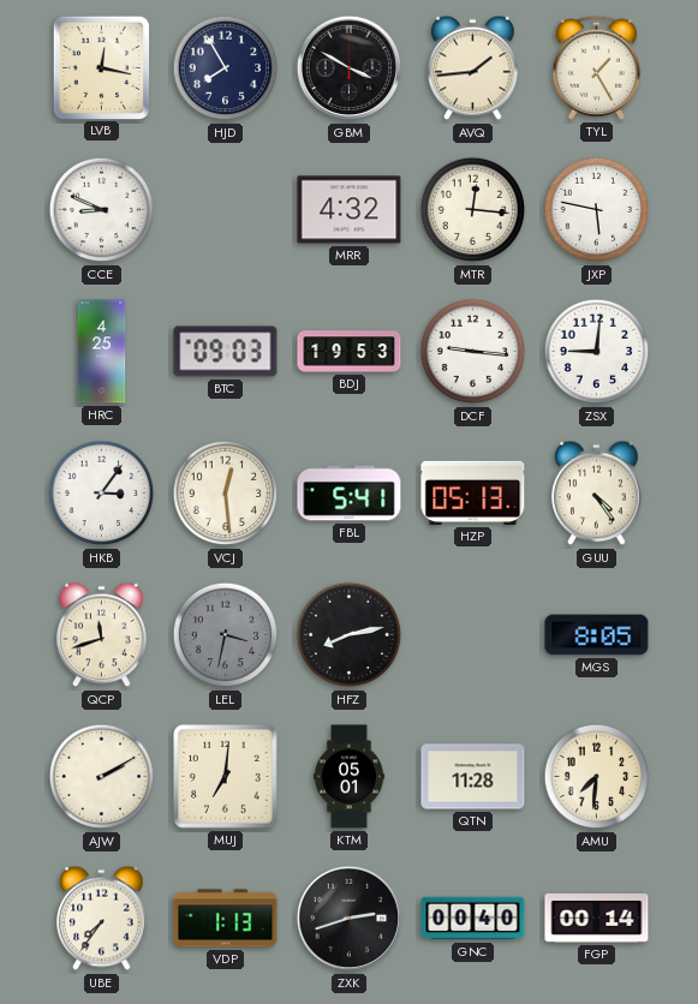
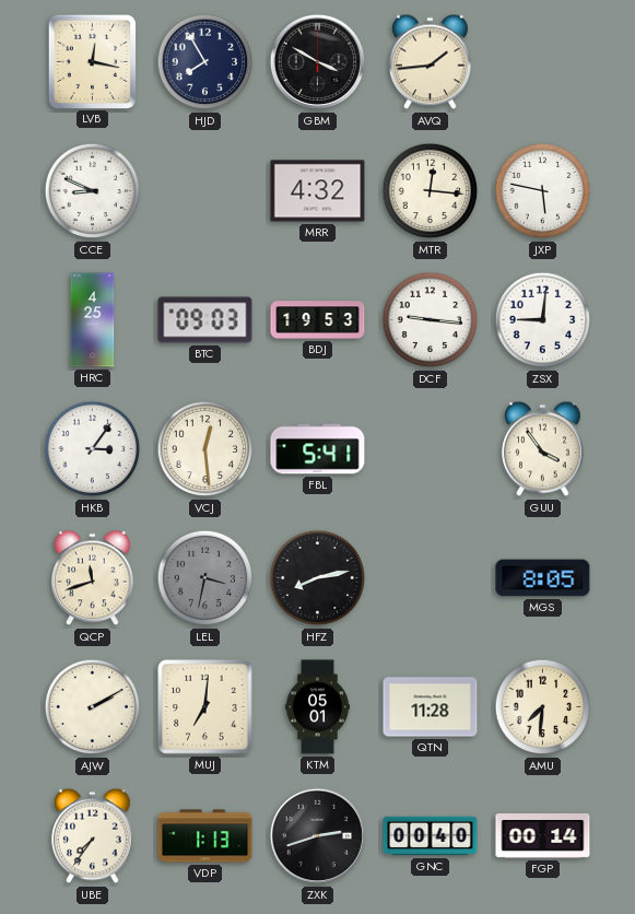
TYL: 1:25 -> none
HZP: 05:13 -> none
GUU: 4:24 -> 3:54
